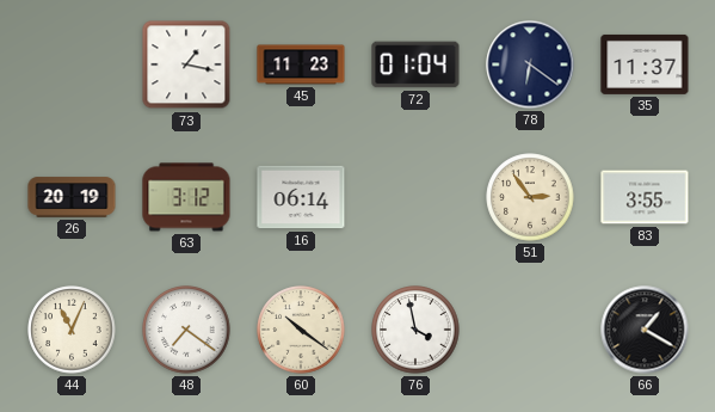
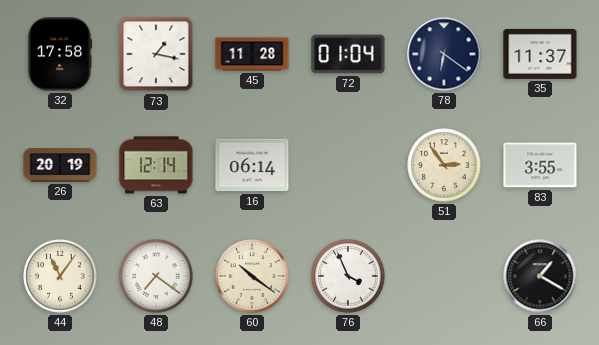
32: none -> 17:58
45: 11:23 -> 11:28
63: 3:12 -> 12:14
44: 11:04 -> 11:06
76: 3:58 -> 3:56
